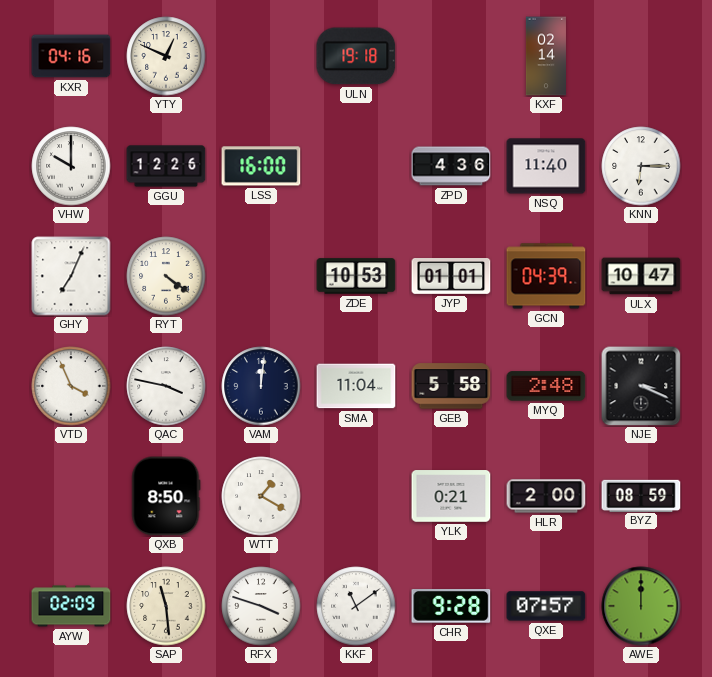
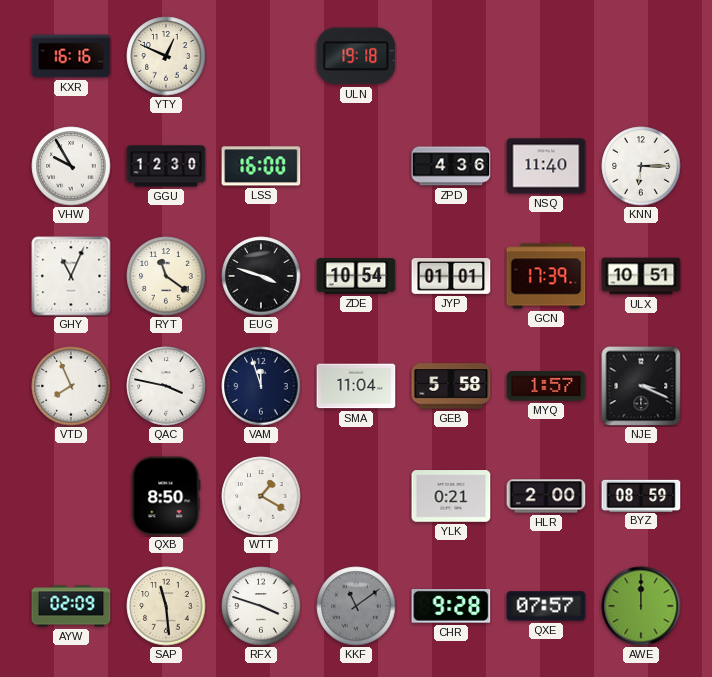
KXR: 04:16 -> 16:16
KXF: 02:14 -> none
VHW: 10:00 -> 9:55
GGU: 12:26 -> 12:30
GHY: 7:04 -> 11:04
RYT: 4:21 -> 11:21
EUG: none -> 3:48
ZDE: 10:53 -> 10:54
GCN: 04:39 -> 17:39
ULX: 10:47 -> 10:51
VTD: 3:56 -> 7:56
VAM: 12:01 -> 11:57
MYQ: 2:48 -> 1:57
KKF dial: white -> grey
